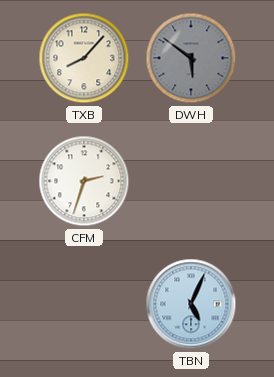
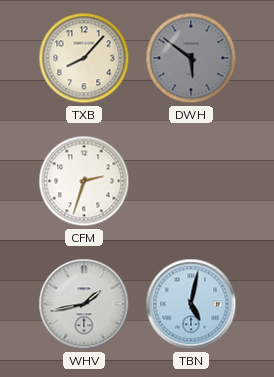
WHV: none -> 1:43
TBN: 5:04 -> 5:02
